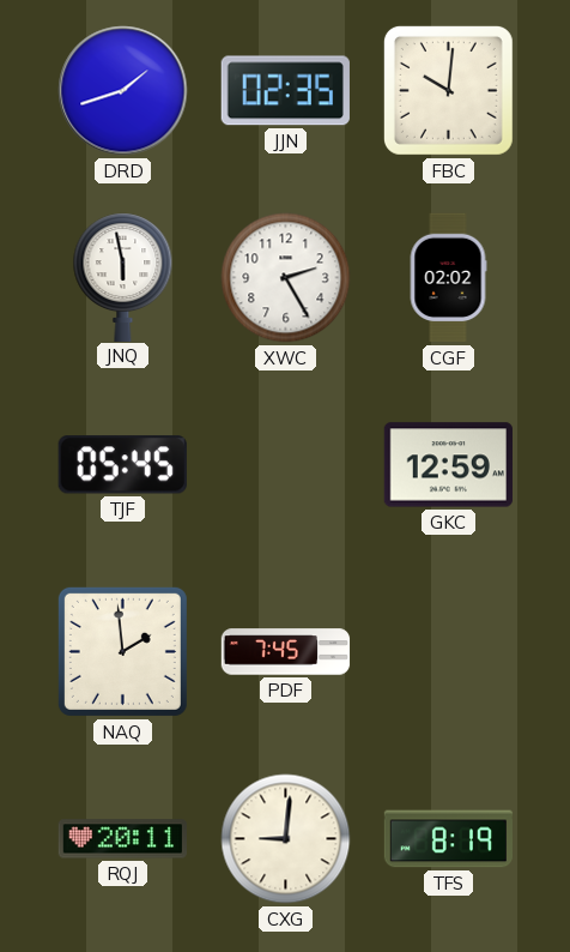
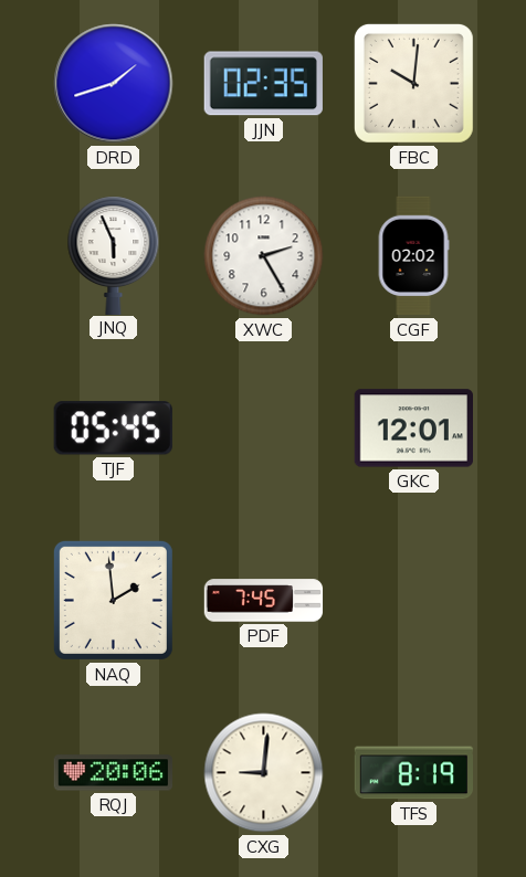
JNQ: 5:58 -> 5:56
GKC: 12:59 -> 12:01
RQJ: 20:11 -> 20:06
